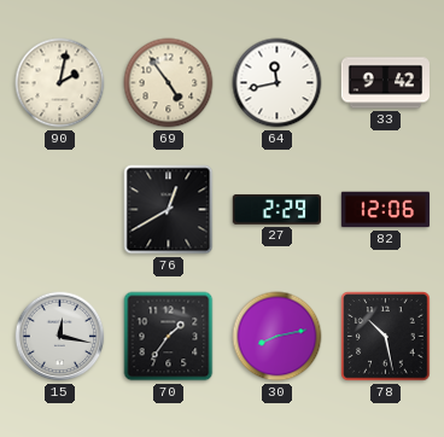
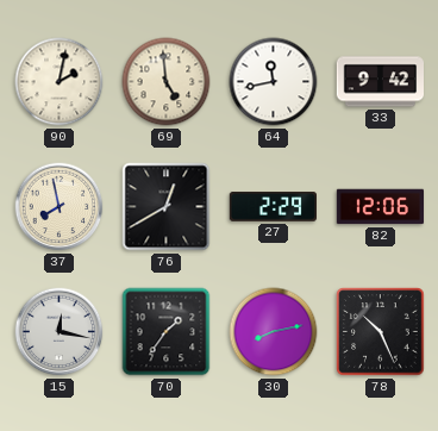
69: 4:54 -> 4:59
37: none -> 7:58
78: 10:28 -> 10:26
